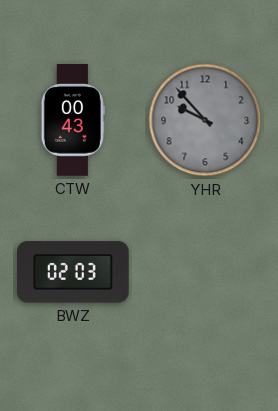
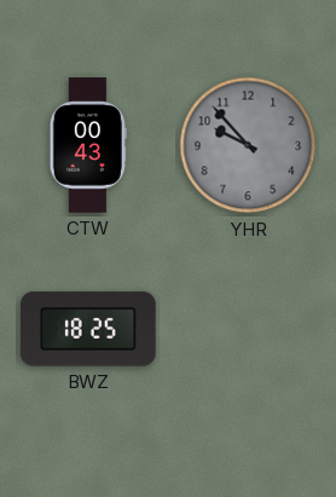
BWZ: 02:03 -> 18:25
